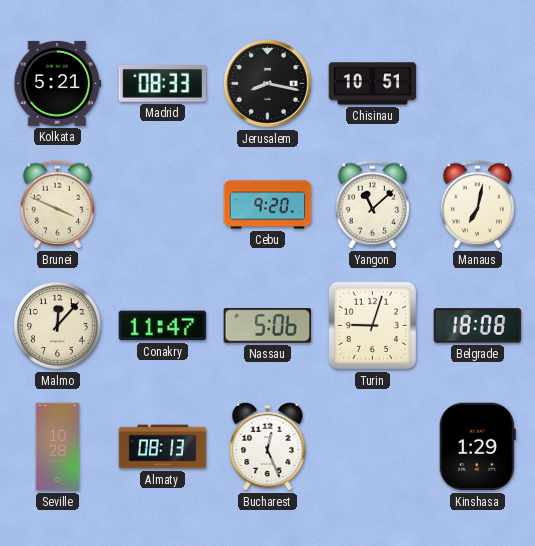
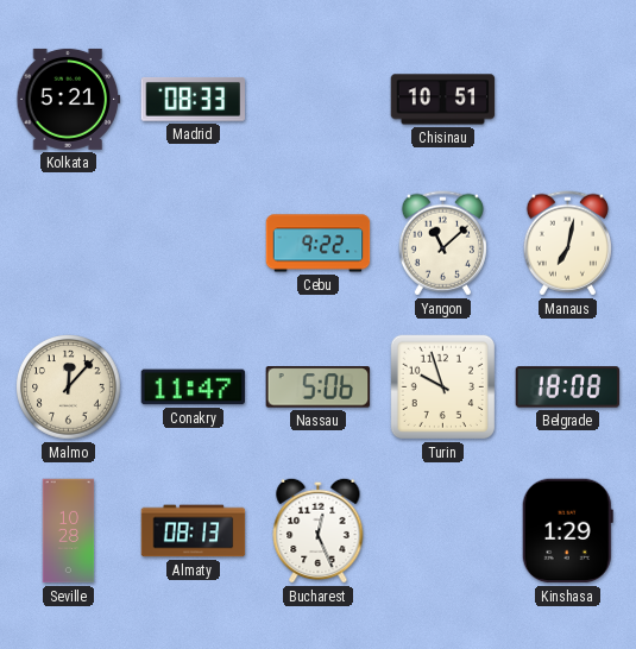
Jerusalem: 8:17 -> none
Brunei: 3:49 -> none
Cebu: 9:20 -> 9:22
Turin: 9:03 -> 9:57
